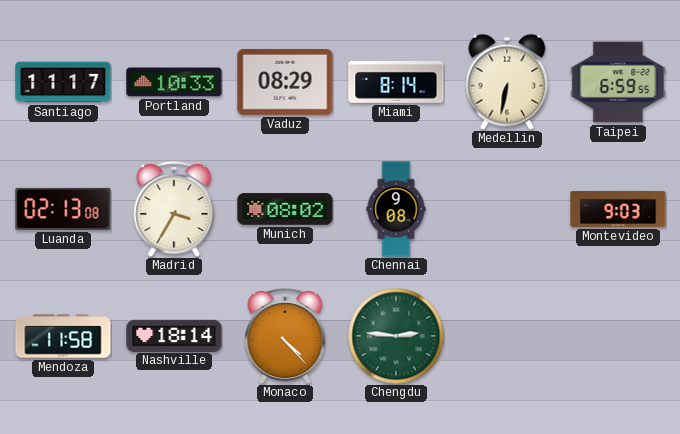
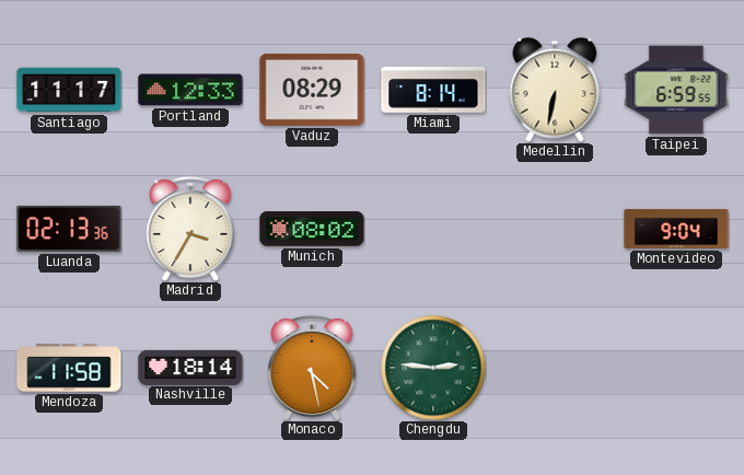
Portland: 10:33 -> 12:33
Luanda: 02:13:08 -> 02:13:36
Chennai: 9:08 -> none
Montevideo: 9:03 -> 9:04
Monaco: 4:23 -> 4:28
